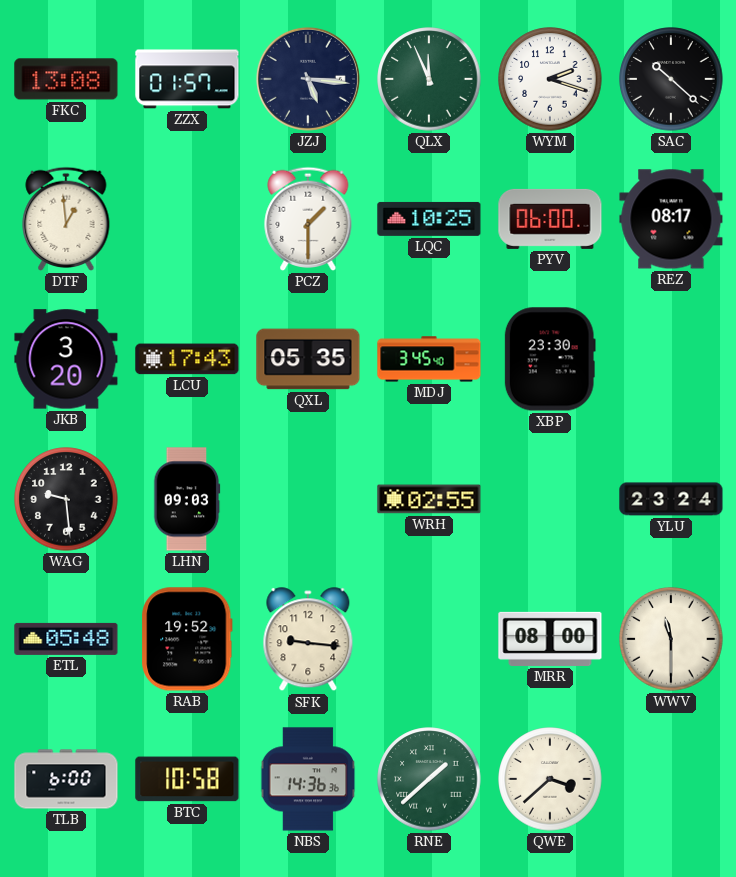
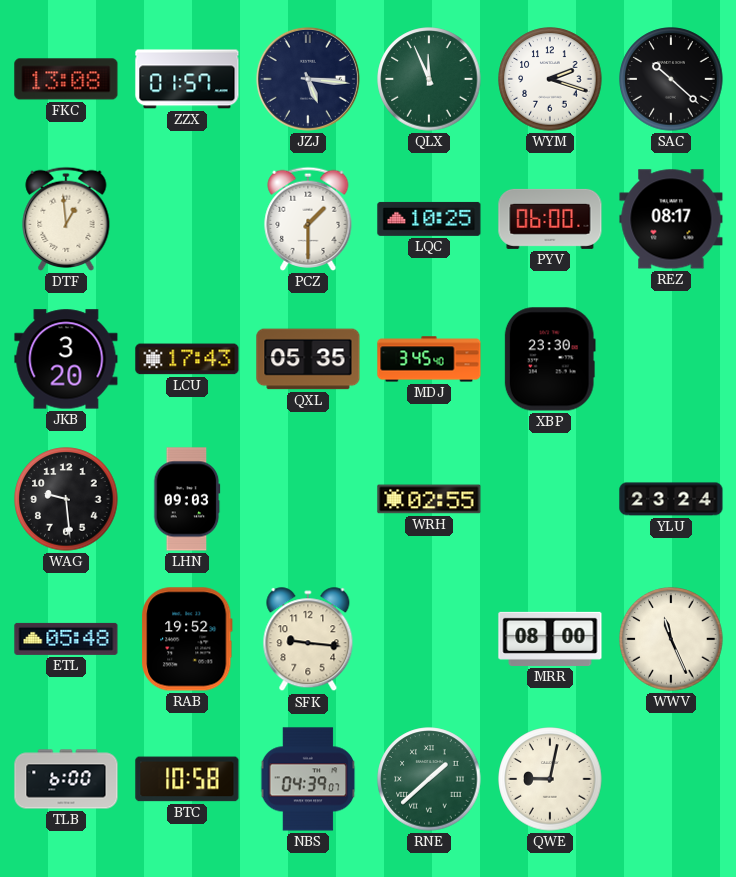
WWV: 11:30 -> 11:26
NBS: 14:36 -> 04:39
QWE: 3:38 -> 9:02
